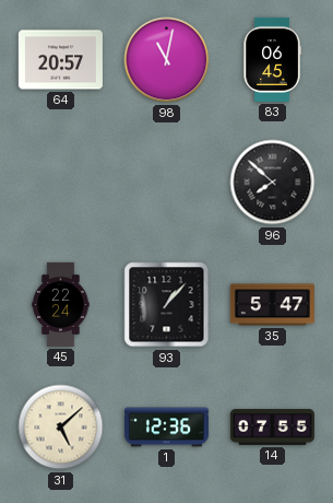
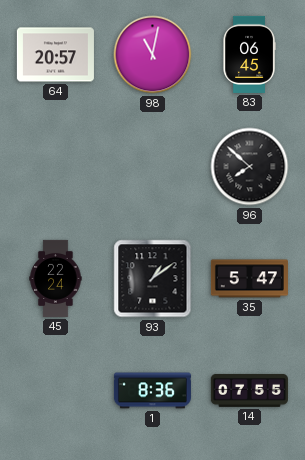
93: 1:07 -> 1:09
31: 5:08 -> none
1: 12:36 -> 8:36
